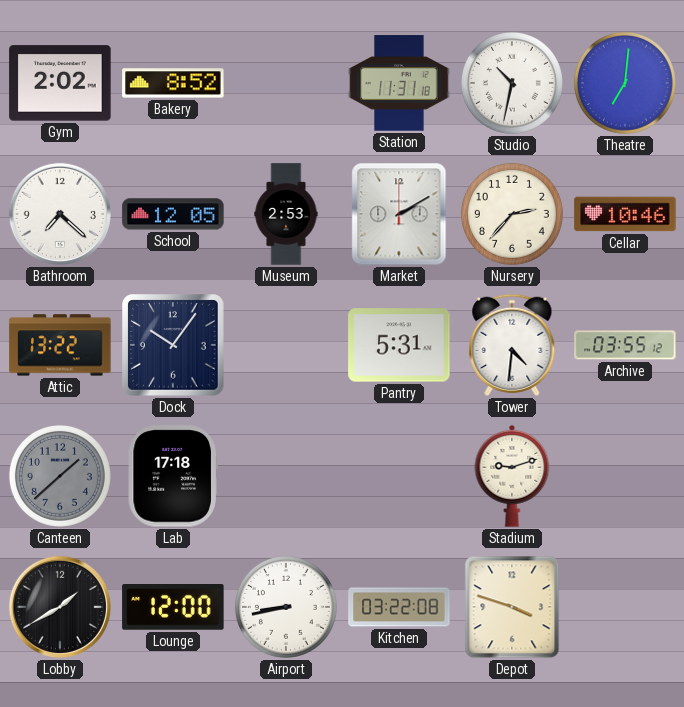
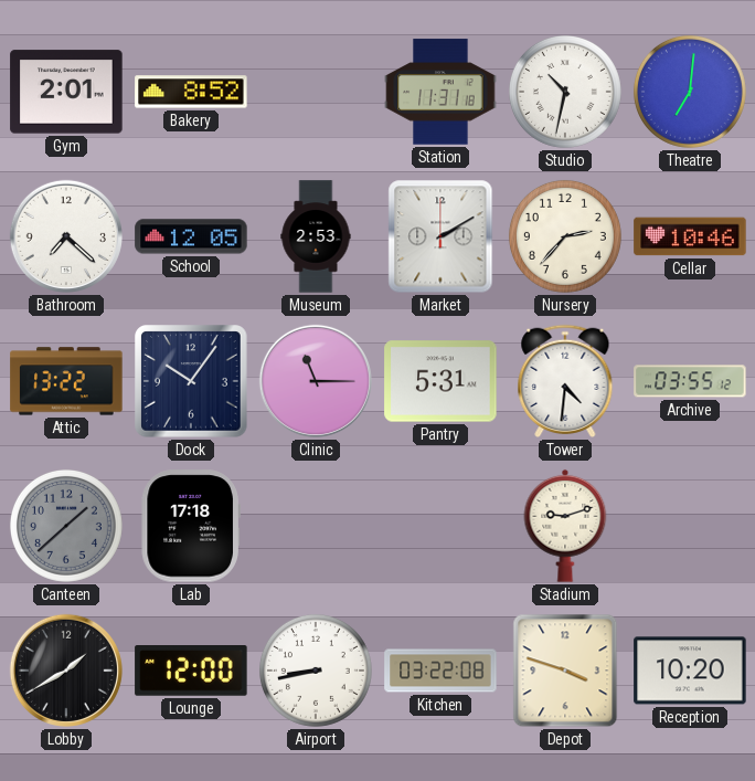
Gym: 2:02 -> 2:01
Clinic: none -> 11:15
Reception: none -> 10:20
